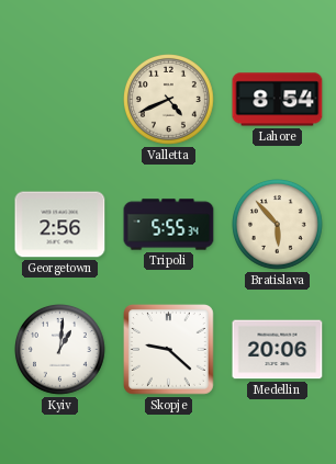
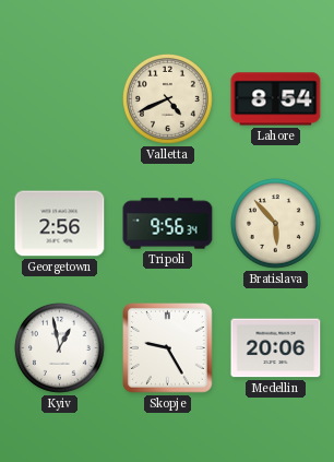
Tripoli: 5:55 -> 9:56
Kyiv: 1:01 -> 12:58
Skopje: 9:22 -> 9:25
